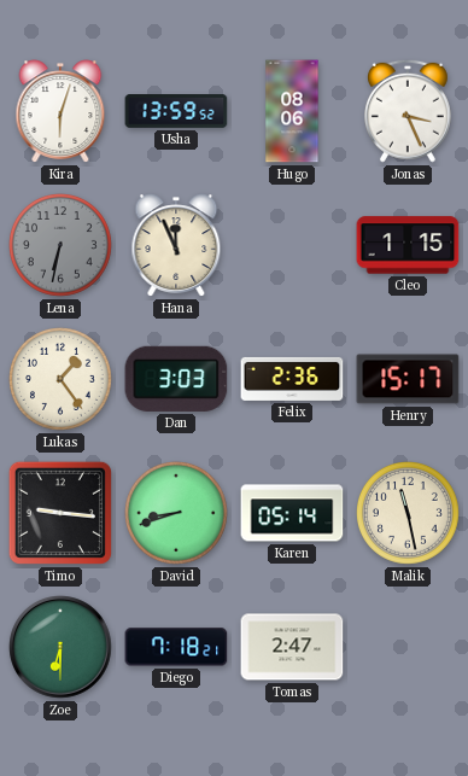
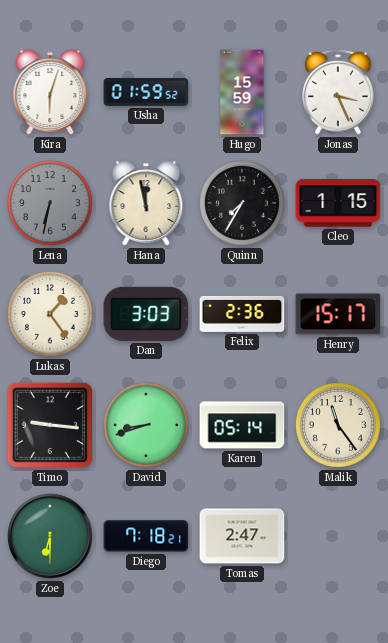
Usha: 13:59 -> 01:59
Hugo: 08:06 -> 15:59
Hana: 11:56 -> 11:58
Quinn: none -> 7:35
Malik: 11:28 -> 11:24
